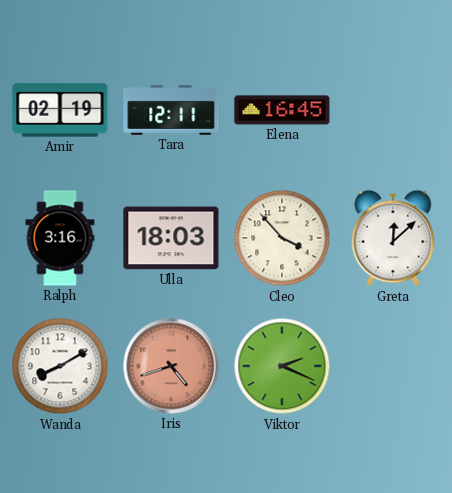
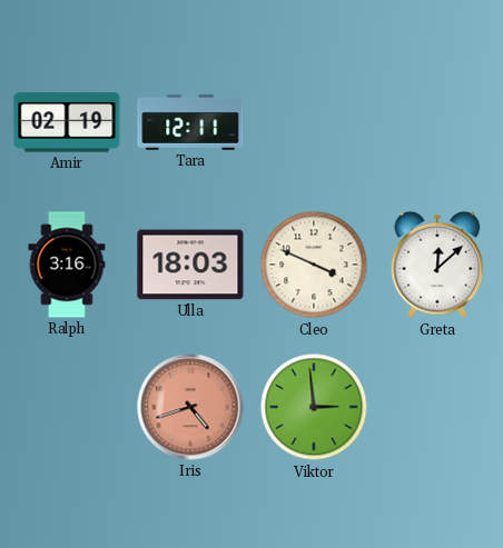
Elena: 16:45 -> none
Cleo: 3:53 -> 3:49
Wanda: 8:10 -> none
Viktor: 2:19 -> 2:59
